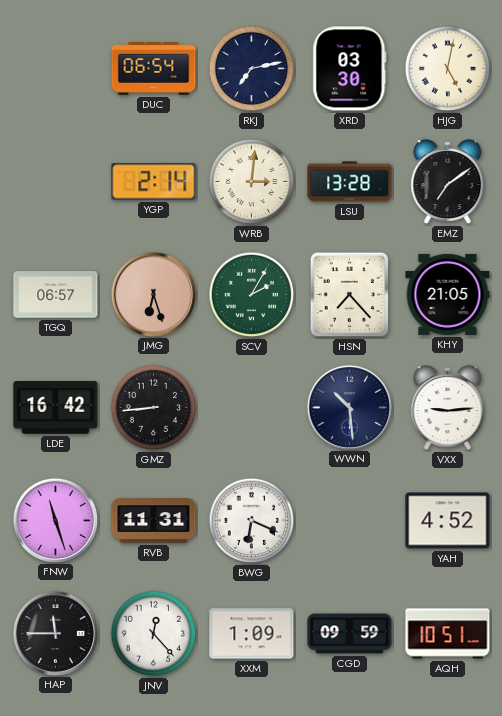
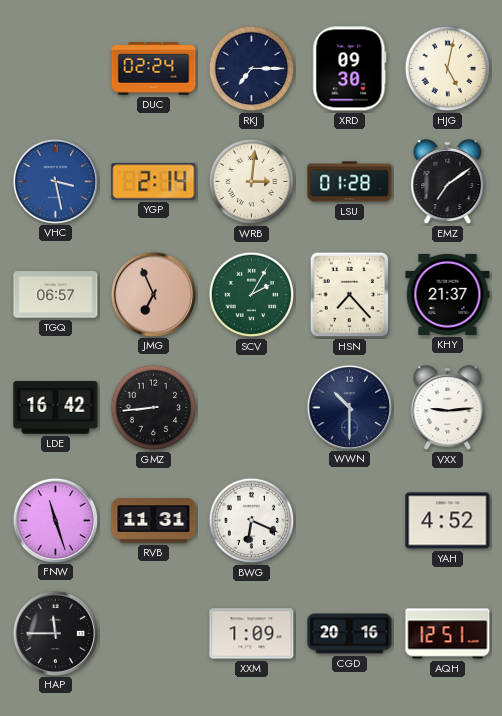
DUC: 06:54 -> 02:24
RKJ: 7:13 -> 7:15
XRD: 03:30 -> 09:30
VHC: none -> 3:28
LSU: 13:28 -> 01:28
JMG: 6:27 -> 6:56
KHY: 21:05 -> 21:37
WWN: 10:29 -> 10:30
JNV: 12:23 -> none
CGD: 09:59 -> 20:16
AQH: 10:51 -> 12:51
